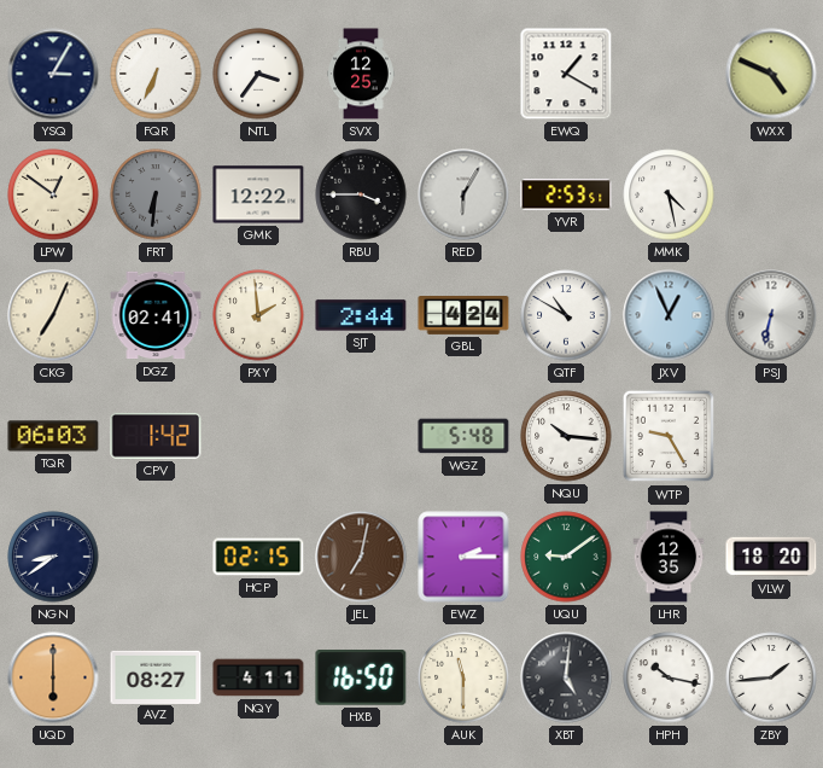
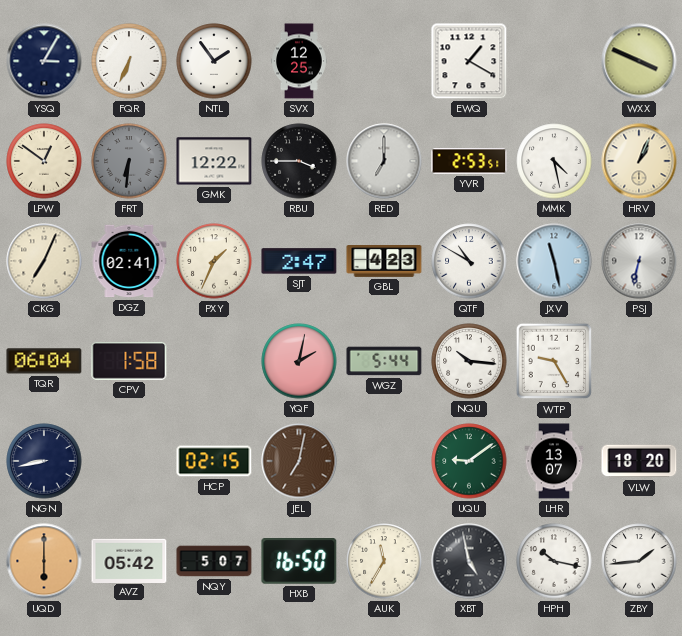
NTL: 3:36 -> 1:54
WXX: 4:49 -> 3:49
RED: 6:05 -> 7:00
HRV: none -> 1:04
PXY: 1:59 -> 1:34
SJT: 2:44 -> 2:47
GBL: 4:24 -> 4:23
JXV: 12:56 -> 11:28
TQR: 06:03 -> 06:04
CPV: 1:42 -> 1:58
YQF: none -> 2:02
WGZ: 5:48 -> 5:44
NGN: 8:39 -> 8:43
EWZ: 2:15 -> none
LHR: 12:35 -> 13:07
AVZ: 08:27 -> 05:42
NQY: 4:11 -> 5:07
AUK: 11:30 -> 11:35
XBT: 5:01 -> 4:58
